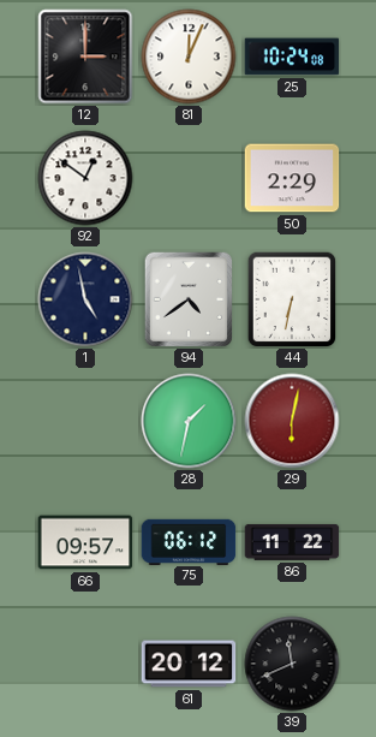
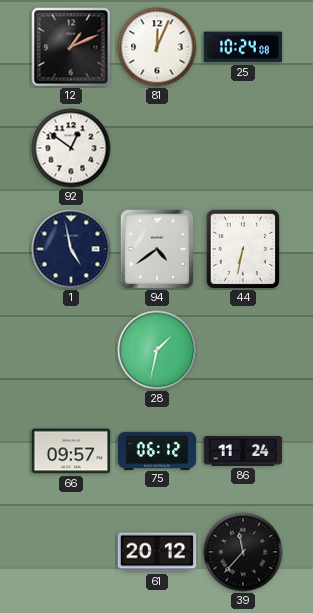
12: 3:00 -> 1:11
50: 2:29 -> none
29: 6:02 -> none
86: 11:22 -> 11:24
39: 11:41 -> 11:37
